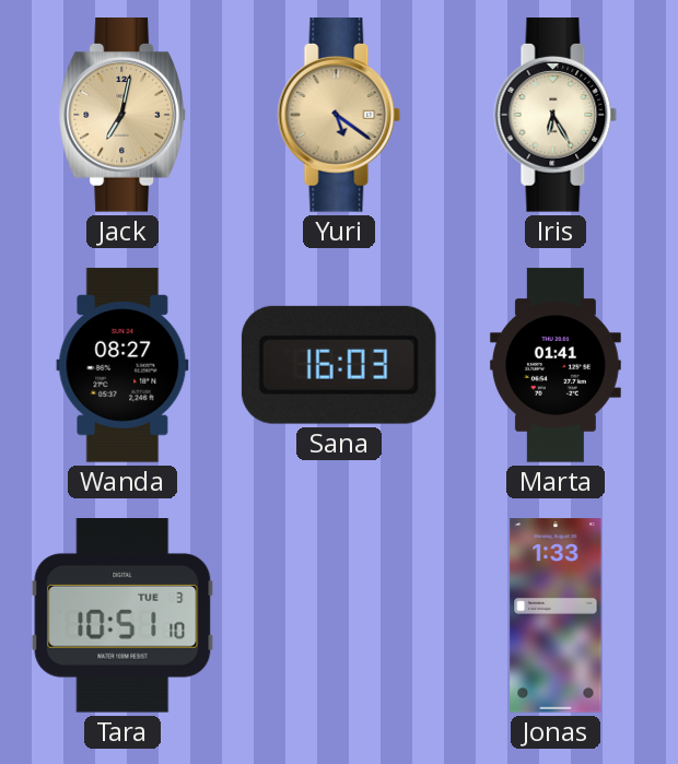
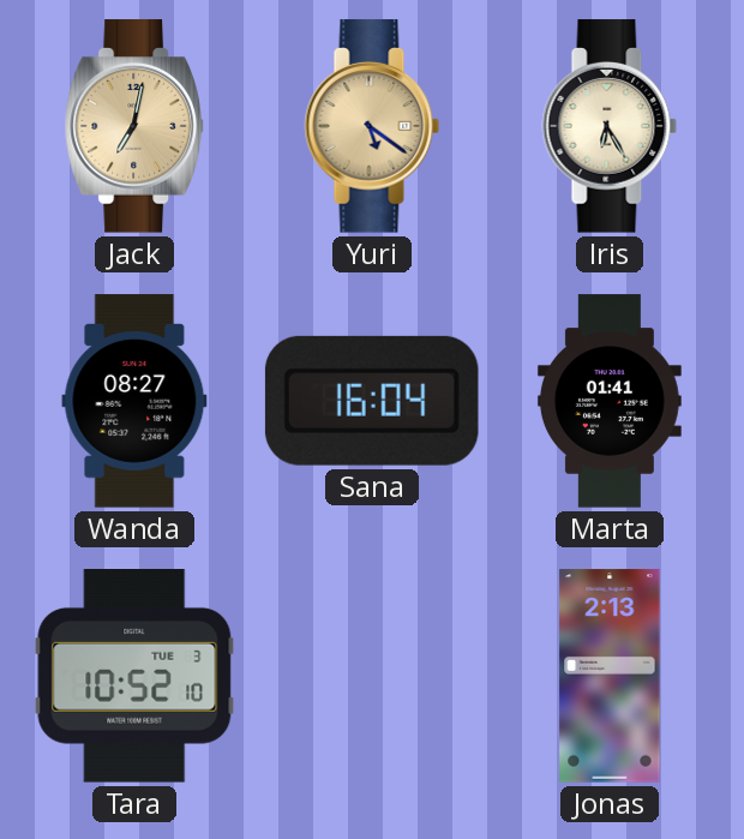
Sana: 16:03 -> 16:04
Tara: 10:51 -> 10:52
Jonas: 1:33 -> 2:13
